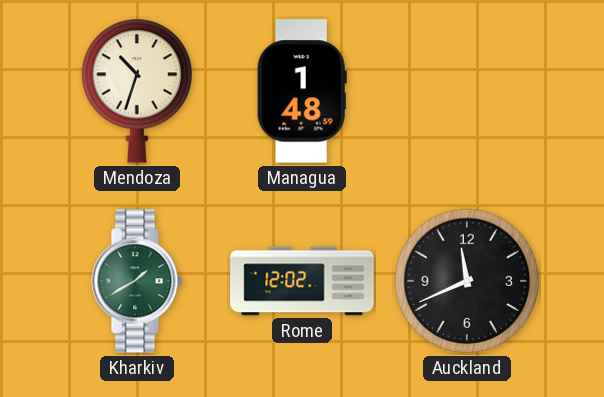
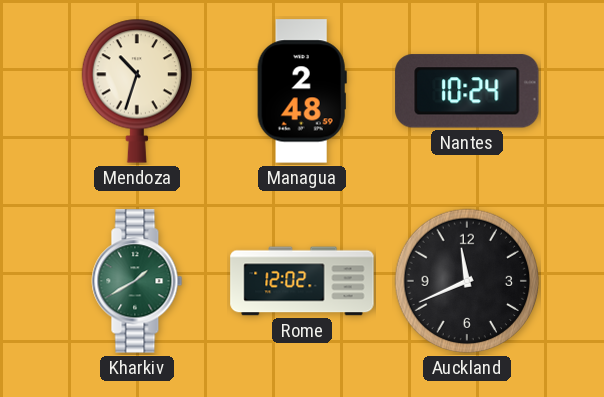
Managua: 1:48 -> 2:48
Nantes: none -> 10:24
